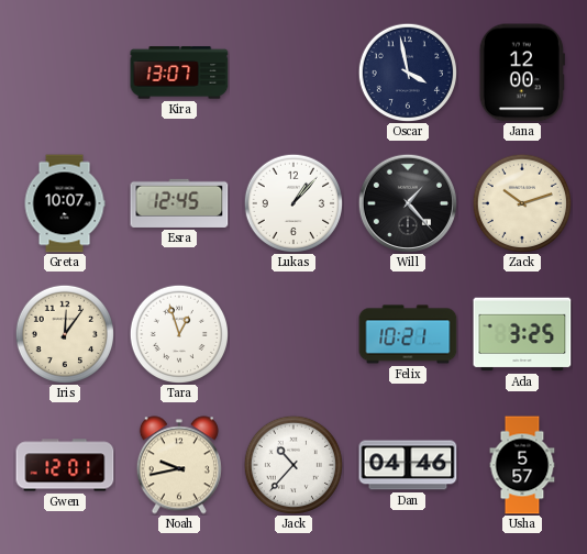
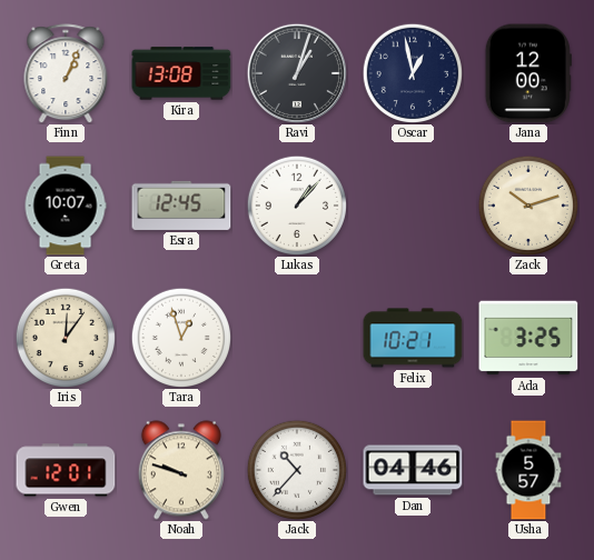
Finn: none -> 1:04
Kira: 13:07 -> 13:08
Ravi: none -> 1:03
Oscar: 3:58 -> 12:58
Will: 1:23 -> none
Noah: 9:43 -> 9:48
